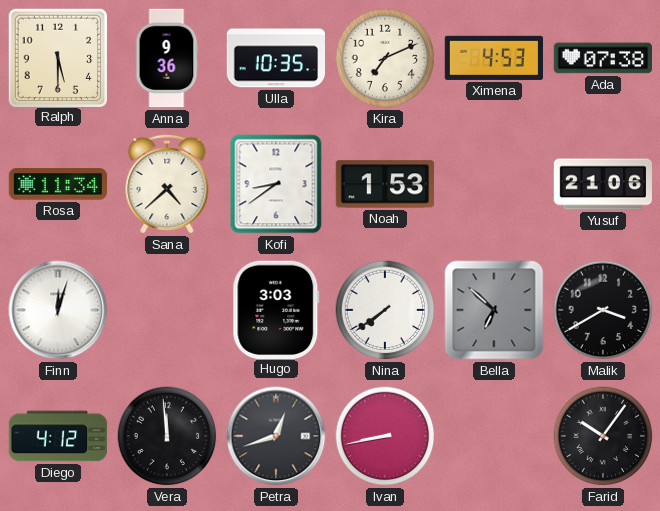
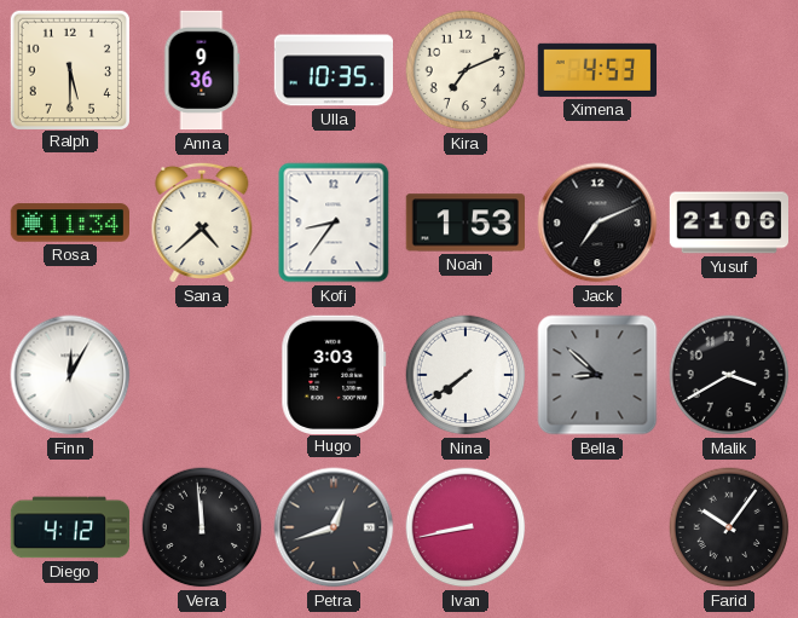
Ada: 07:38 -> none
Kofi: 8:39 -> 8:36
Jack: none -> 7:11
Finn: 12:03 -> 12:05
Bella: 6:52 -> 8:52
